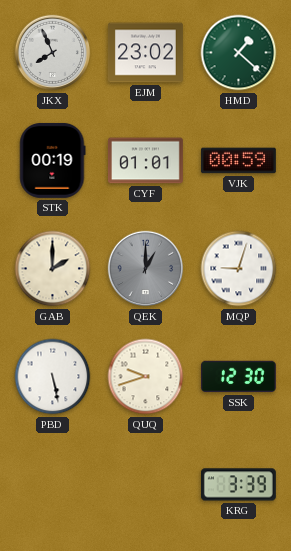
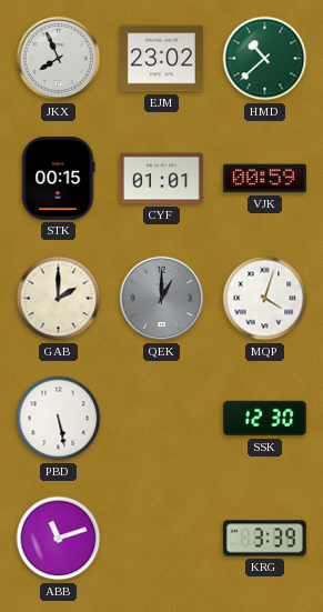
HMD: 1:22 -> 10:38
STK: 00:19 -> 00:15
MQP: 9:03 -> 4:03
QUQ: 9:42 -> none
ABB: none -> 11:12
